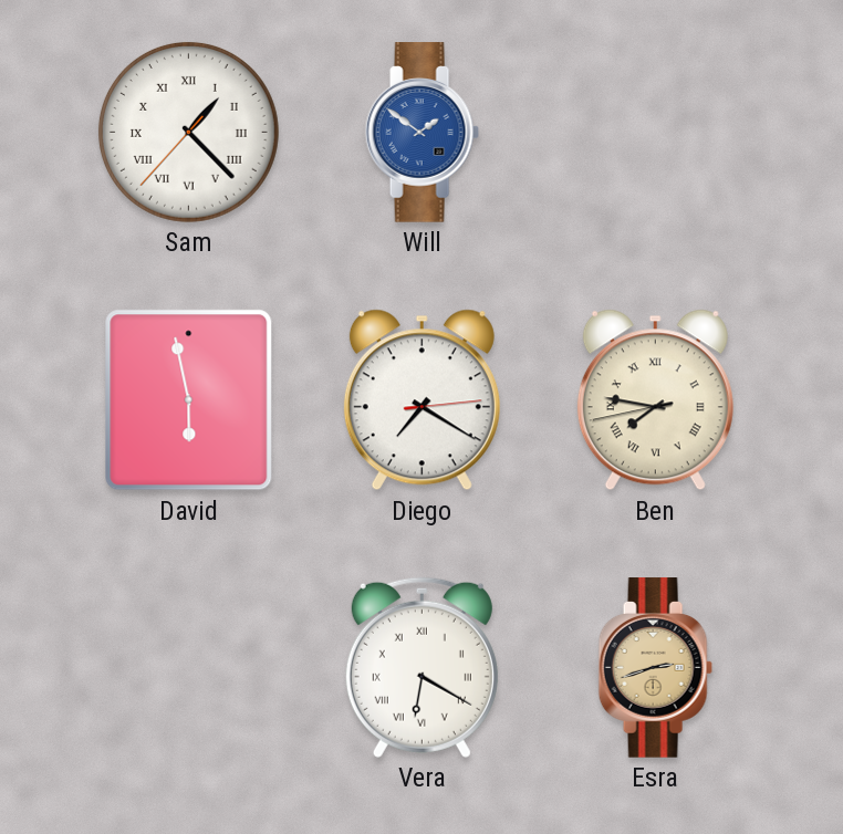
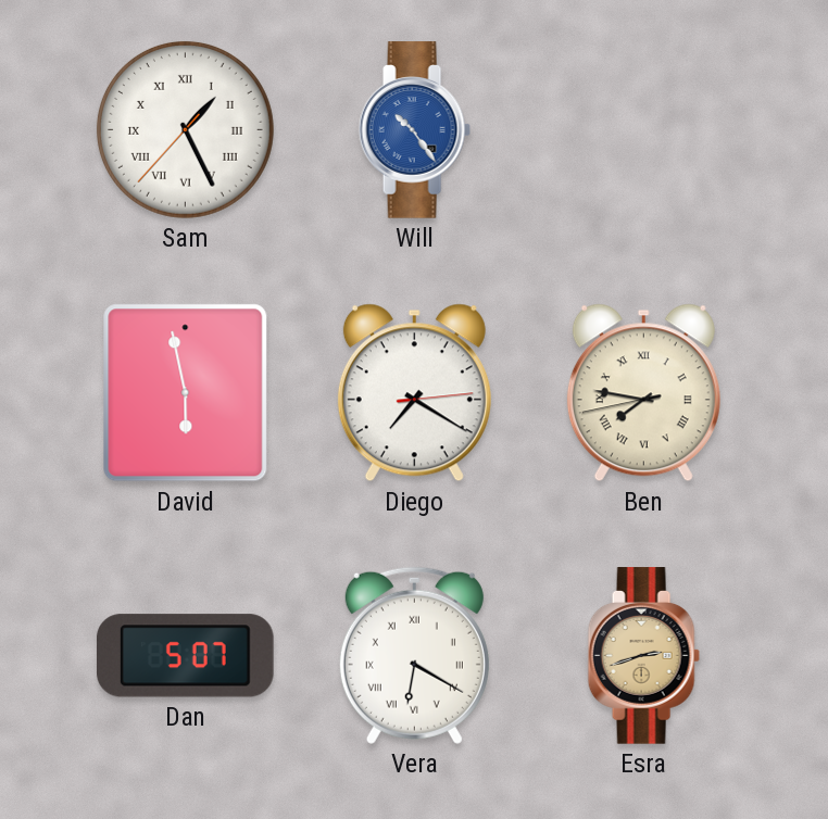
Sam: 1:22 -> 1:25
Will: 1:51 -> 10:24
Dan: none -> 5:07
